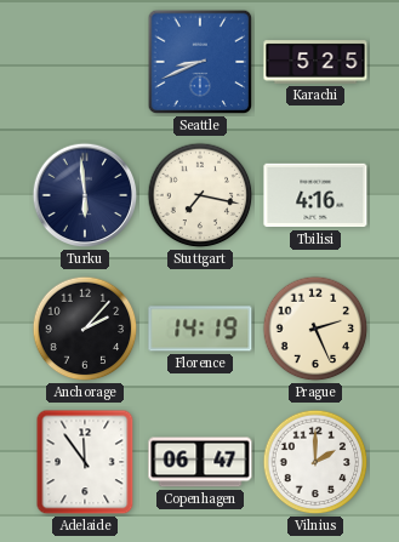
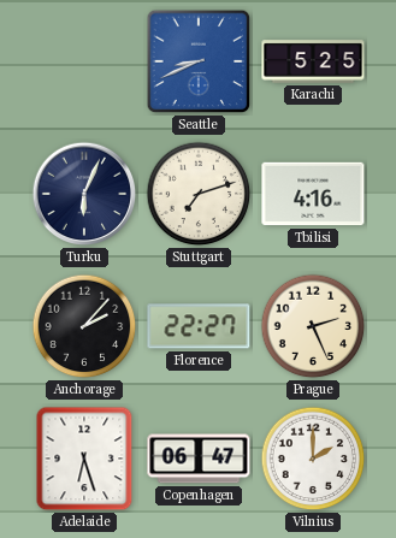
Turku: 5:59 -> 6:04
Stuttgart: 7:17 -> 7:12
Florence: 14:19 -> 22:27
Adelaide: 11:54 -> 6:27
